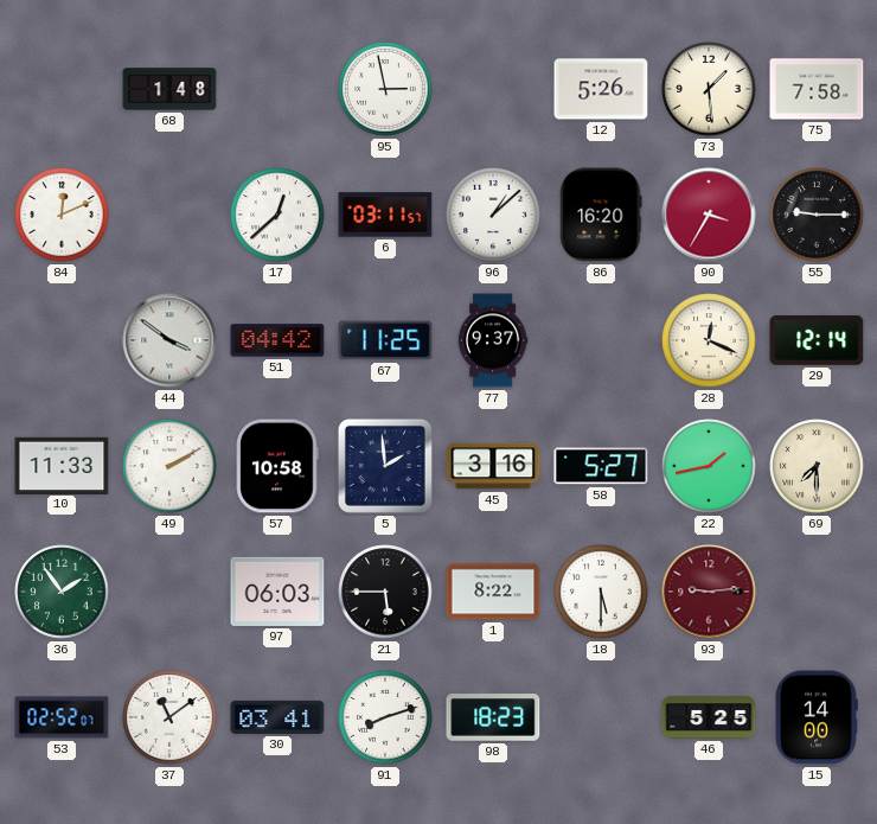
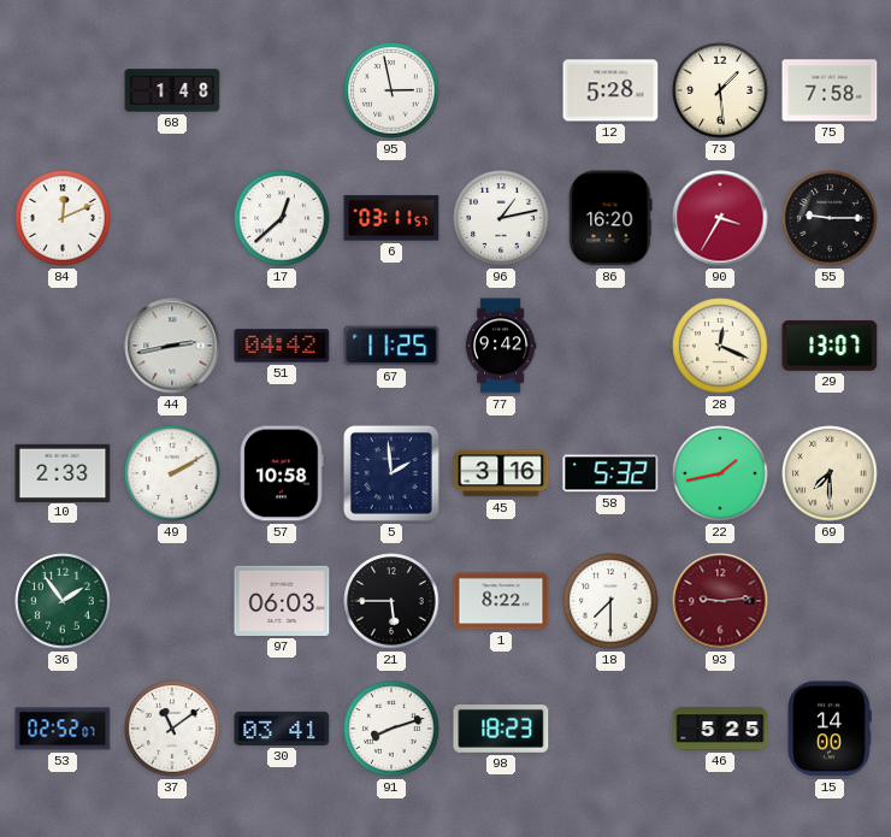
12: 5:26 -> 5:28
96: 1:08 -> 1:13
44: 3:51 -> 2:43
77: 9:37 -> 9:42
29: 12:14 -> 13:07
10: 11:33 -> 2:33
58: 5:27 -> 5:32
18: 5:30 -> 7:30
